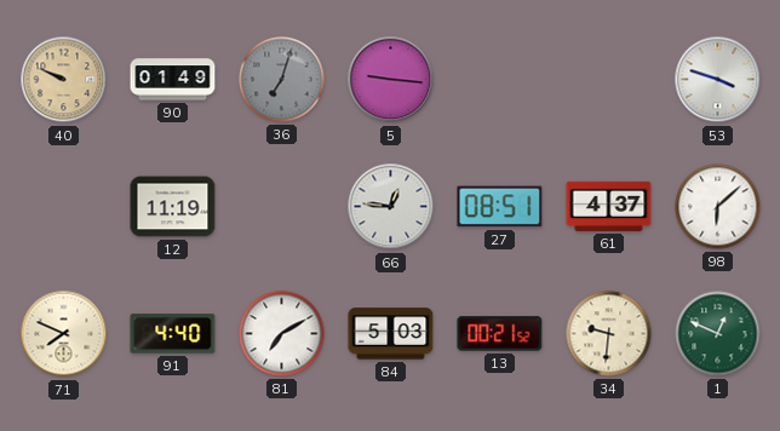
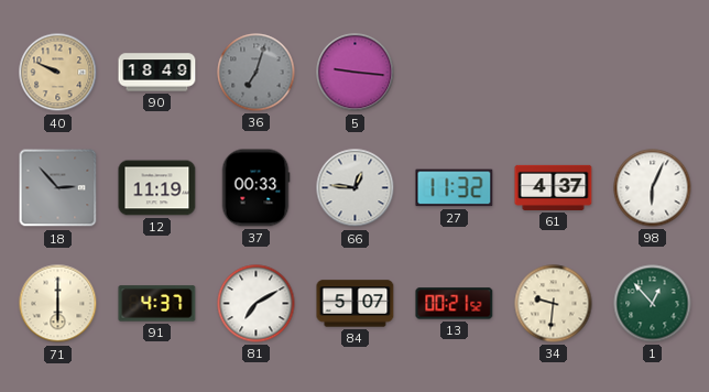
90: 01:49 -> 18:49
53: 3:48 -> none
18: none -> 2:53
37: none -> 00:33
27: 08:51 -> 11:32
98: 6:08 -> 6:04
71: 7:49 -> 6:00
91: 4:40 -> 4:37
84: 5:03 -> 5:07
1: 12:49 -> 12:53
